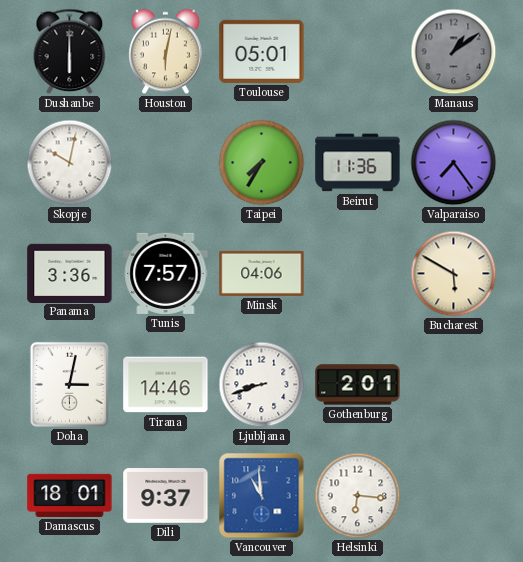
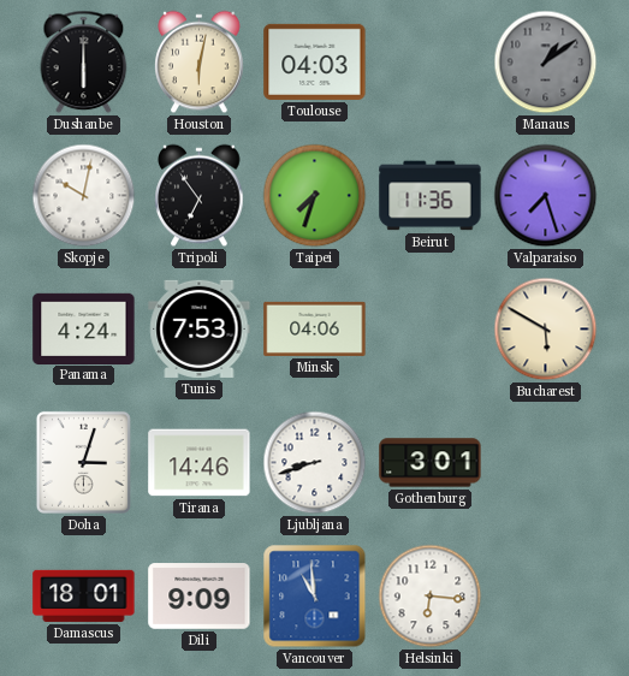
Toulouse: 05:01 -> 04:03
Tripoli: none -> 6:54
Taipei: 7:35 -> 7:33
Valparaiso: 7:24 -> 7:27
Panama: 3:36 -> 4:24
Tunis: 7:57 -> 7:53
Doha: 3:02 -> 3:03
Gothenburg: 2:01 -> 3:01
Dili: 9:37 -> 9:09
